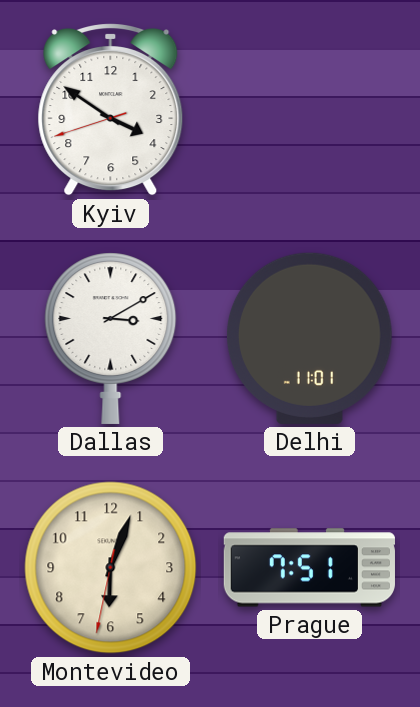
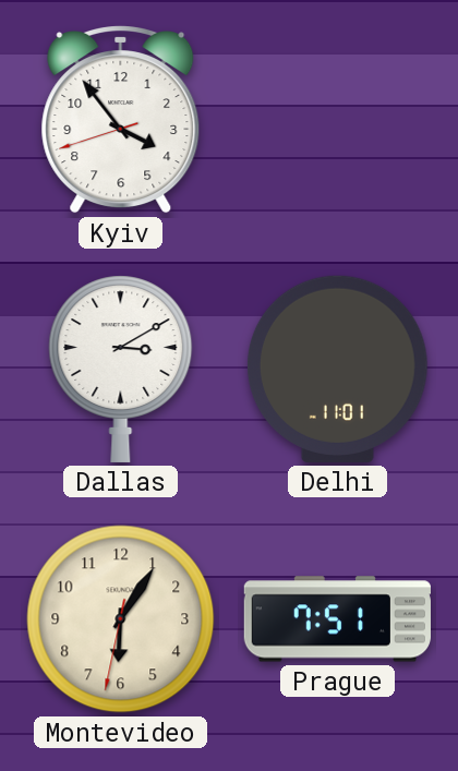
Kyiv: 3:50 -> 3:53
Montevideo: 6:03 -> 6:05
